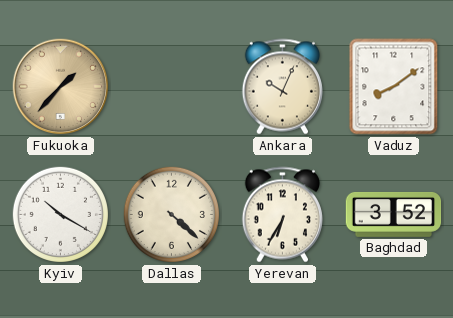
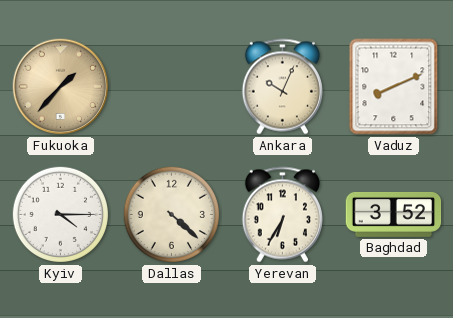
Vaduz: 8:09 -> 8:11
Kyiv: 10:20 -> 4:15
